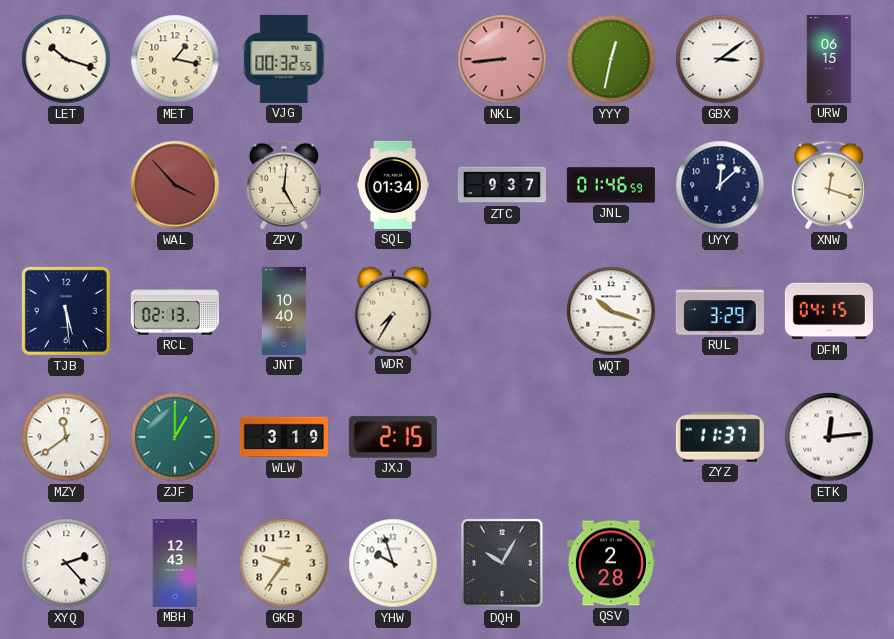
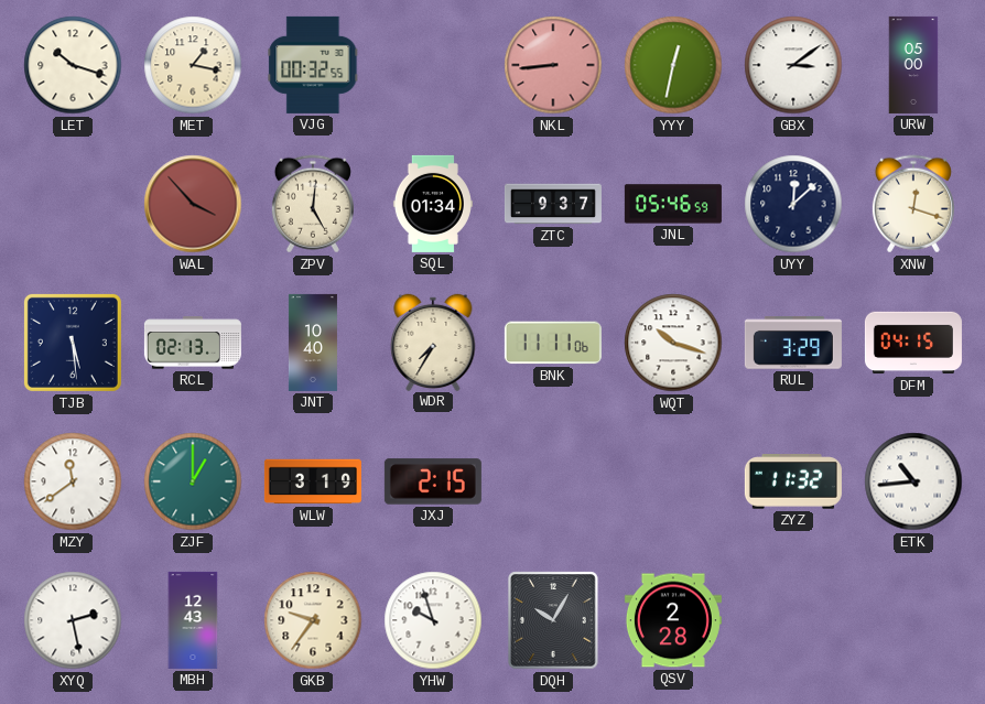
URW: 06:15 -> 05:00
JNL: 01:46 -> 05:46
BNK: none -> 11:11
ZYZ: 11:37 -> 11:32
ETK: 12:14 -> 10:44
XYQ: 2:23 -> 2:28
